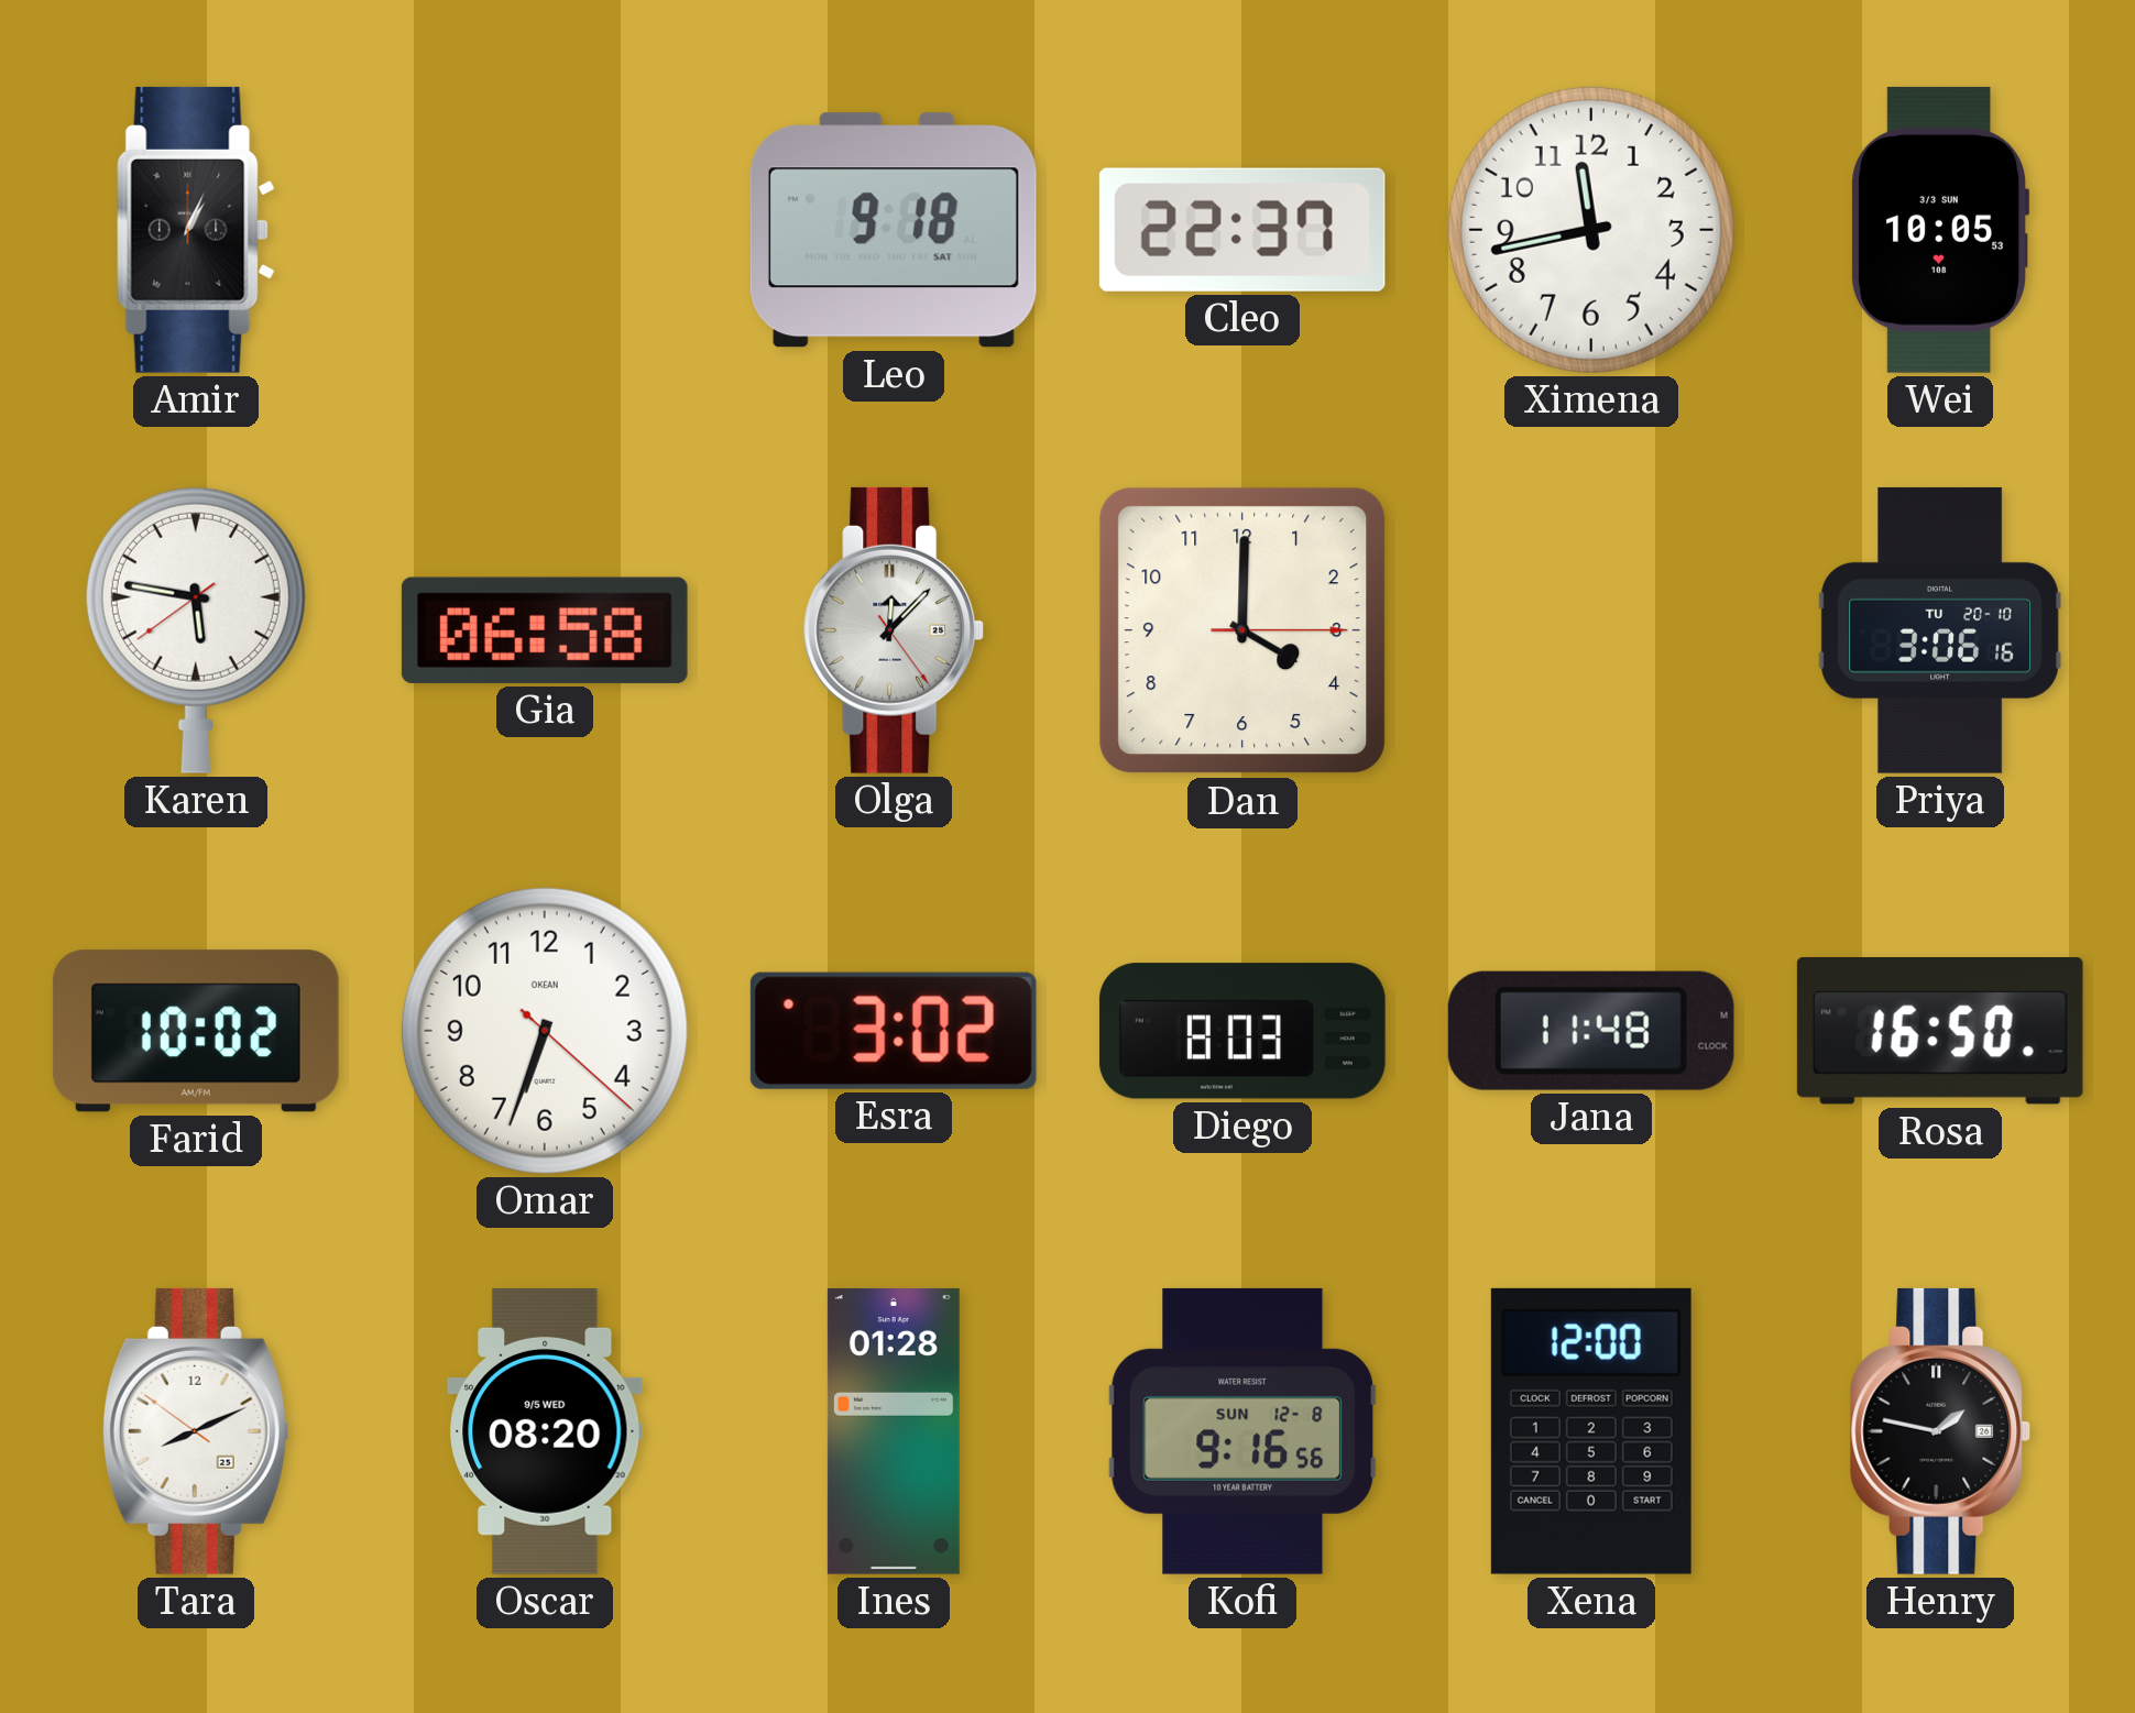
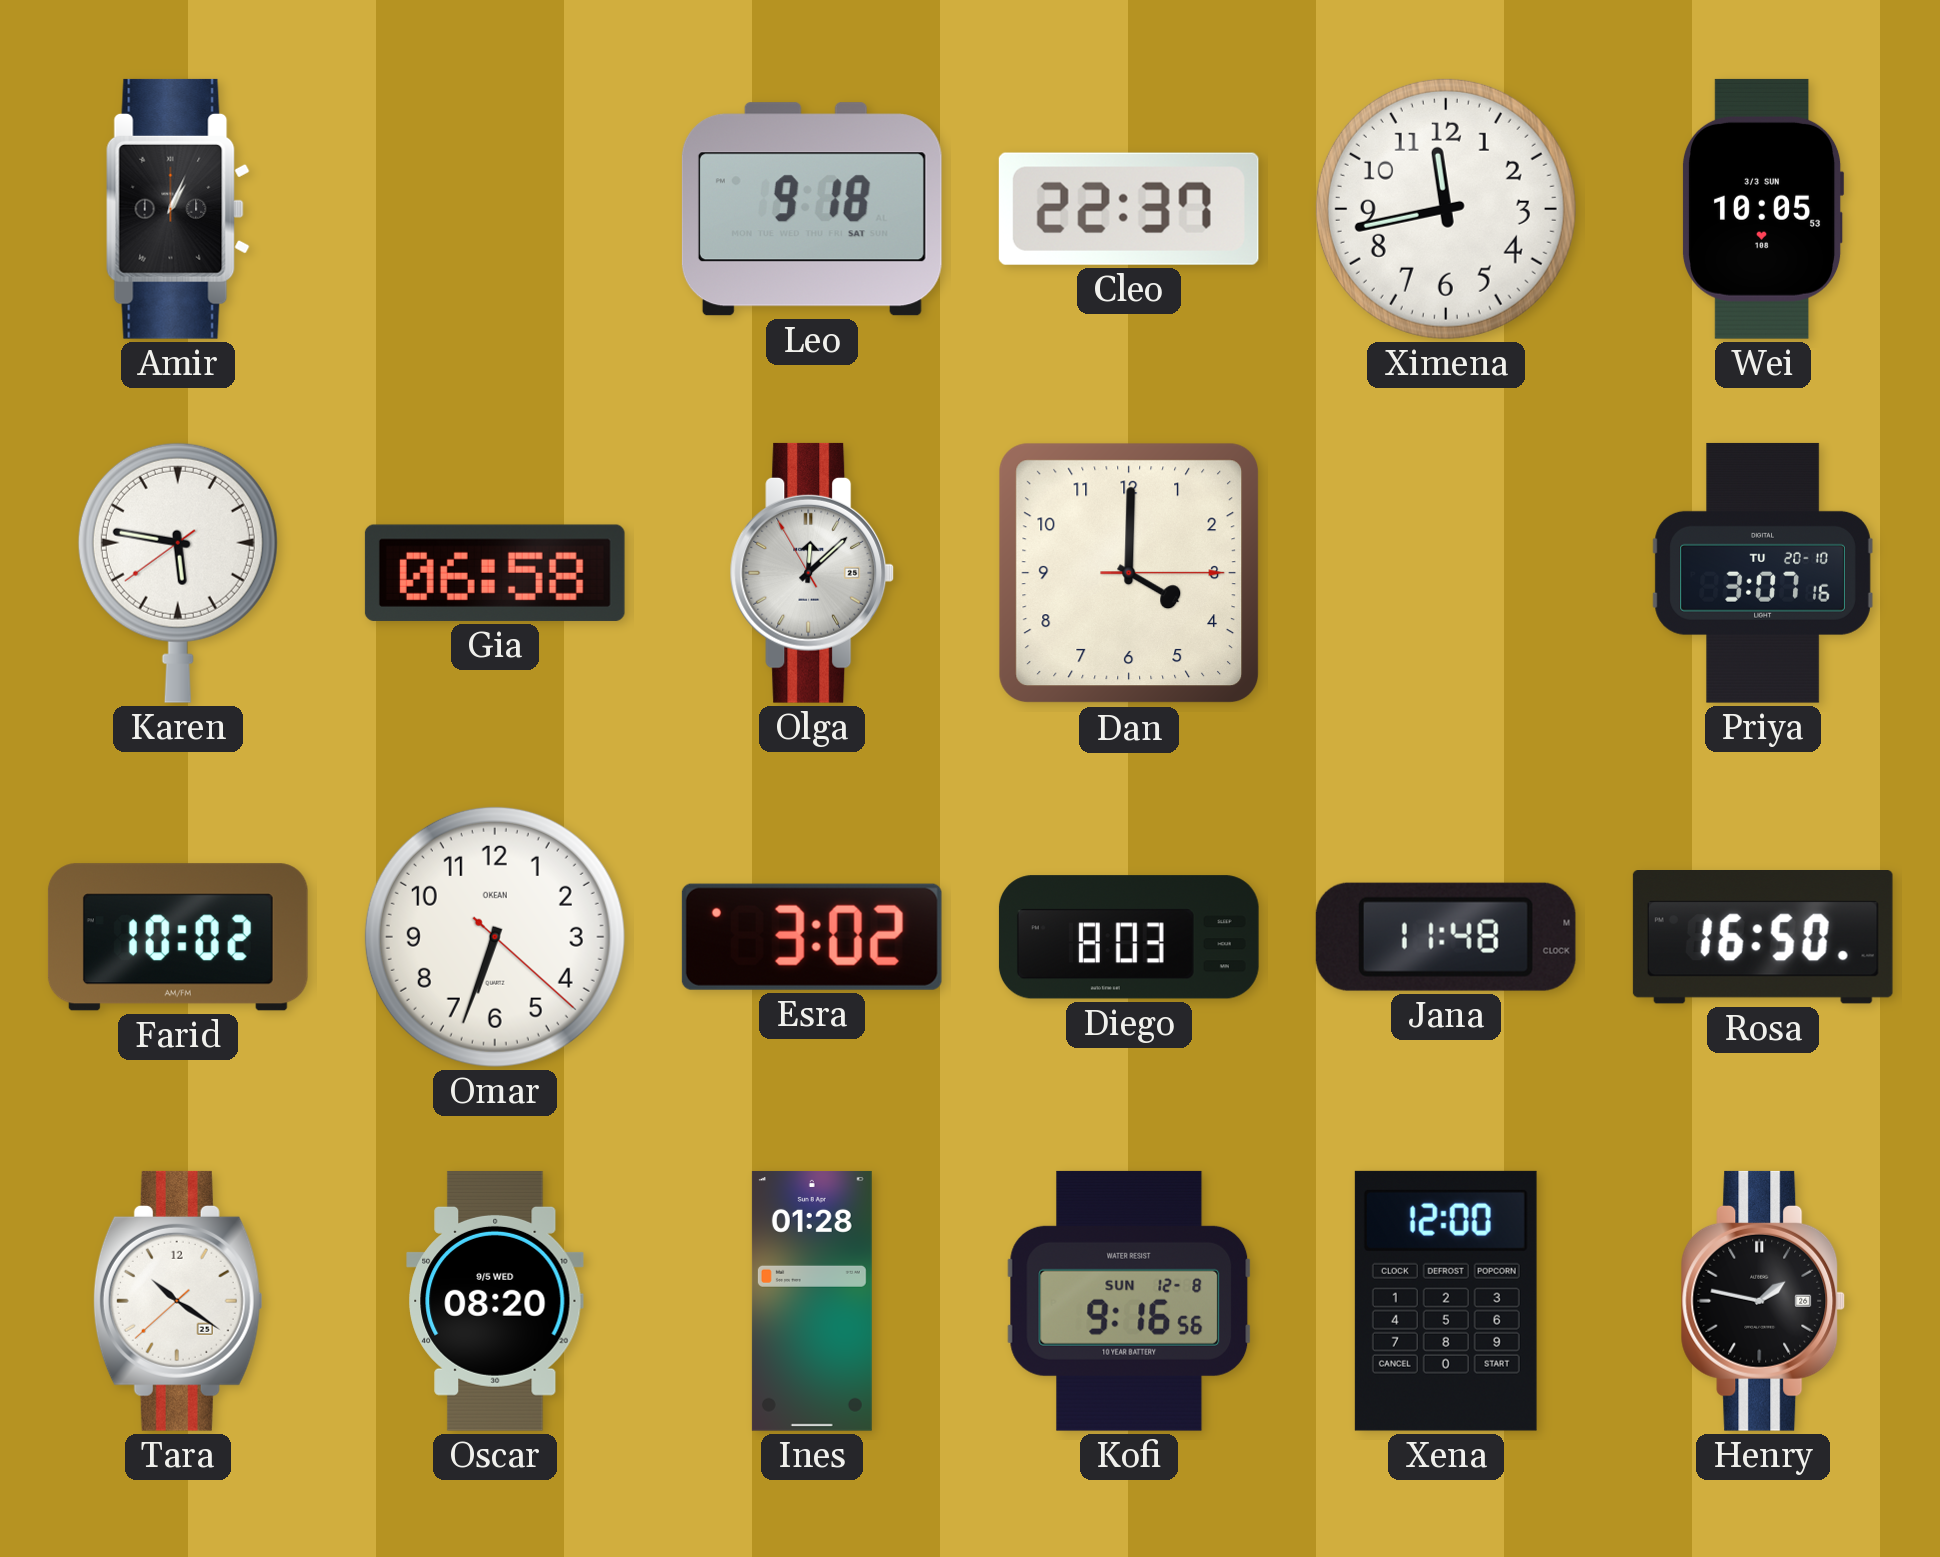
Olga: 12:07:24 -> 12:07:55
Priya: 3:06 -> 3:07
Tara: 8:10 -> 10:20
